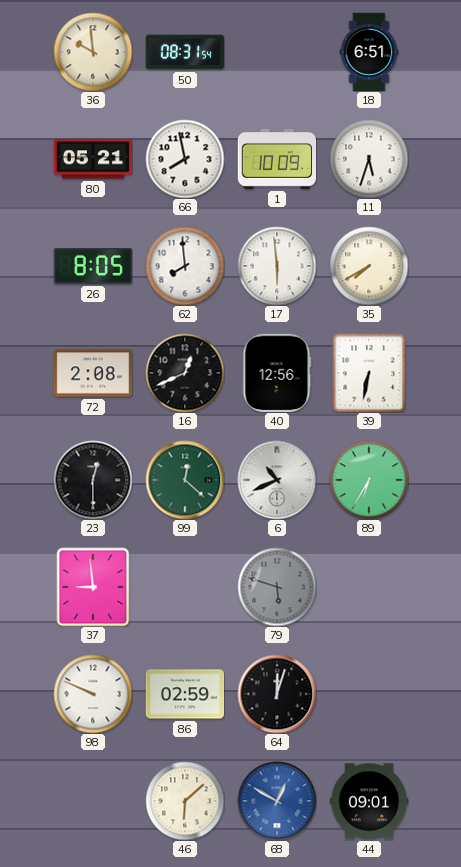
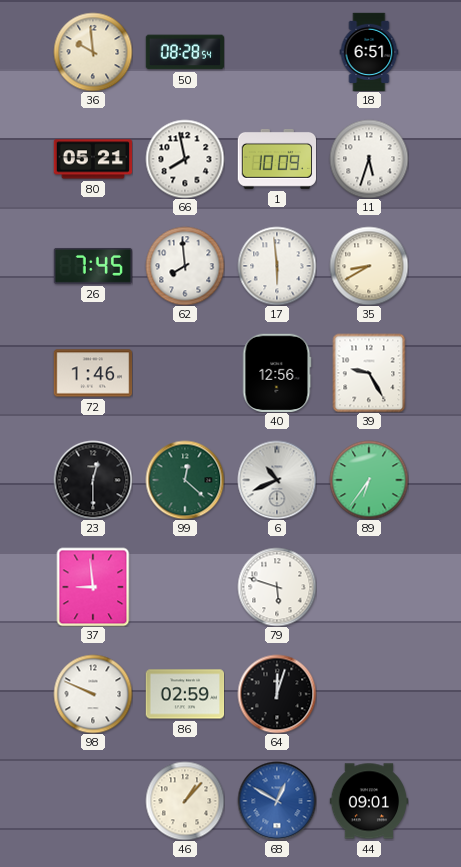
50: 08:31 -> 08:28
26: 8:05 -> 7:45
35: 7:40 -> 8:40
72: 2:08 -> 1:46
16: 12:41 -> none
39: 6:32 -> 9:25
89: 6:35 -> 6:36
79 dial: grey -> white
46: 6:08 -> 1:07
